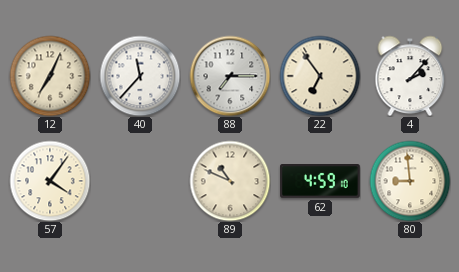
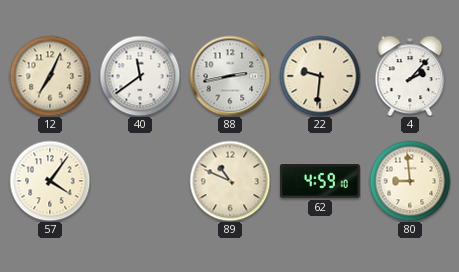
40: 11:37 -> 11:39
88: 7:15 -> 2:43
22: 6:54 -> 9:31
